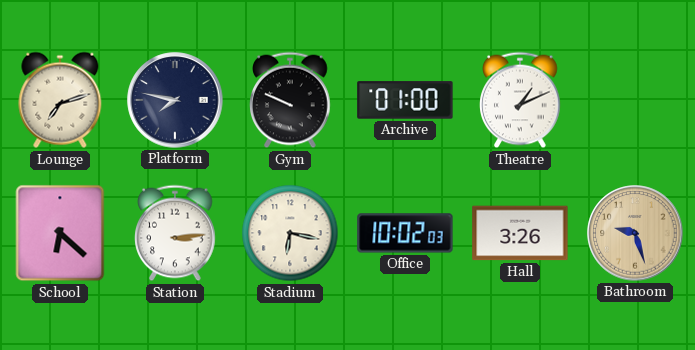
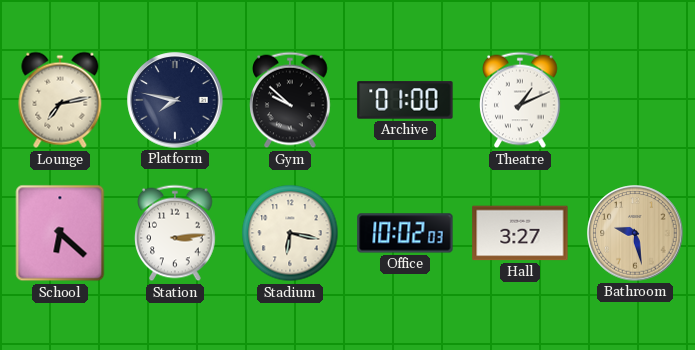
Lounge: 7:12 -> 7:13
Gym: 9:49 -> 9:52
Hall: 3:26 -> 3:27
Bathroom: 9:27 -> 9:28
